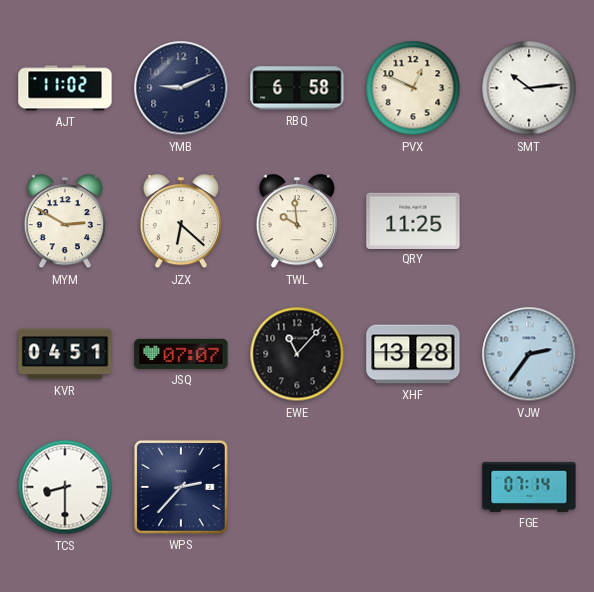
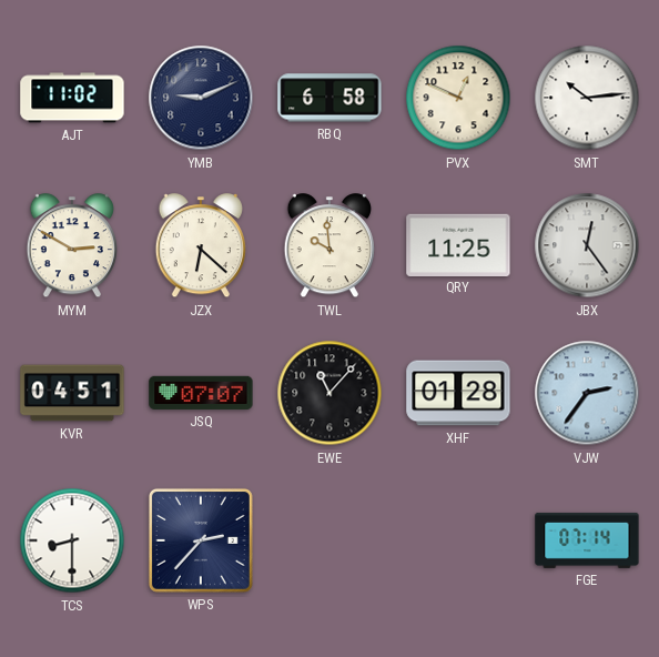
JBX: none -> 12:24
XHF: 13:28 -> 01:28
